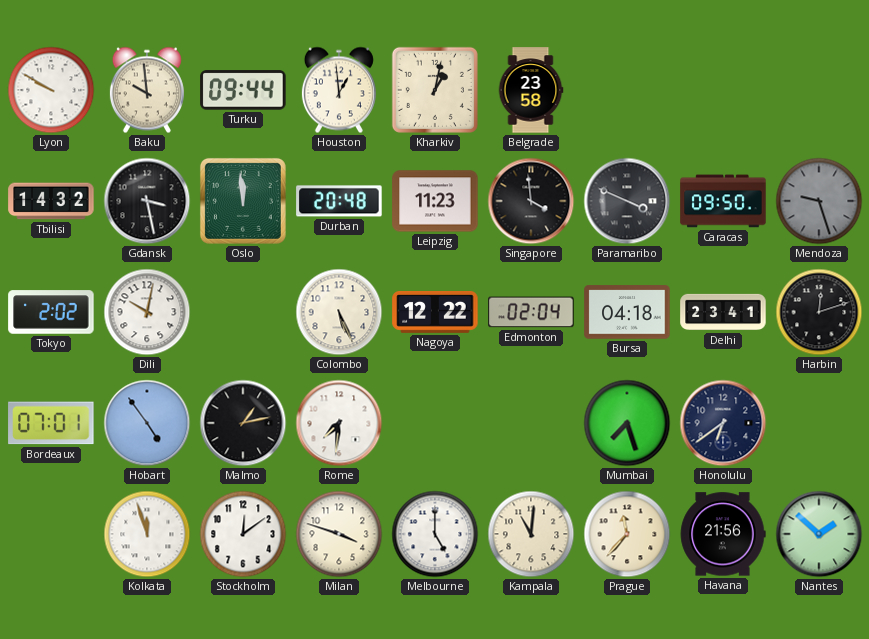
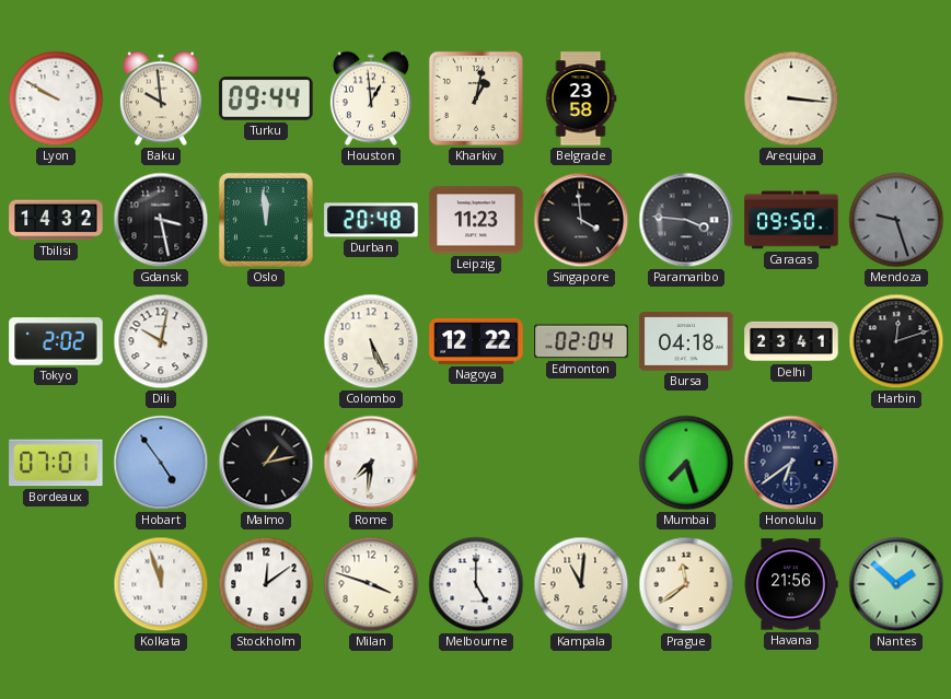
Arequipa: none -> 3:16
Paramaribo: 3:49 -> 3:46
Prague: 11:37 -> 11:39
